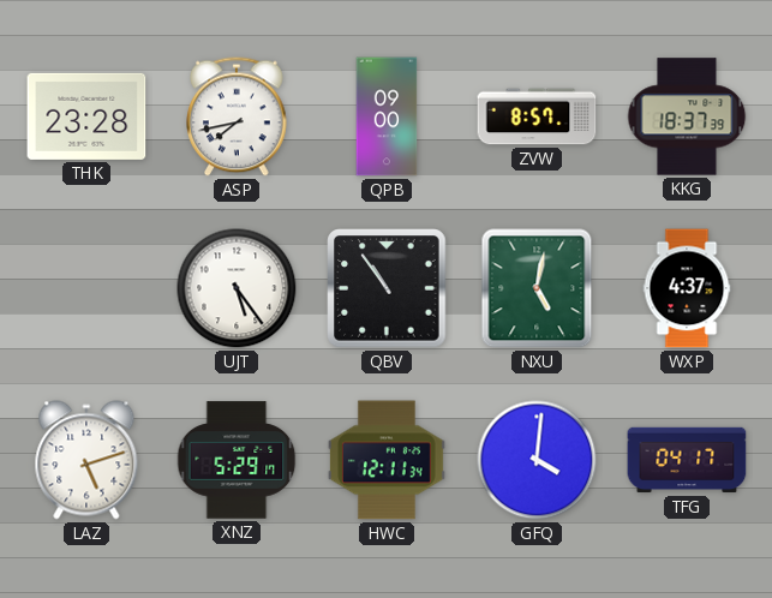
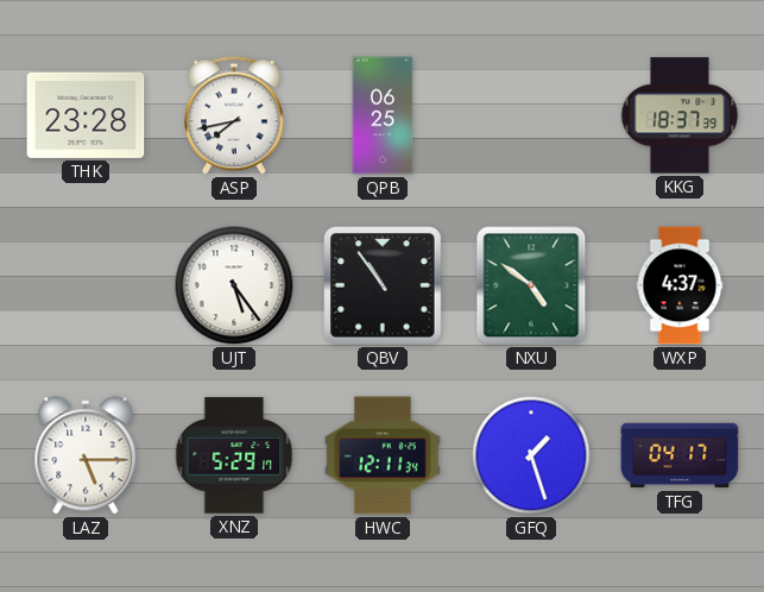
QPB: 09:00 -> 06:25
ZVW: 8:57 -> none
NXU: 5:02 -> 4:51
LAZ: 5:12 -> 5:15
GFQ: 4:01 -> 1:27
